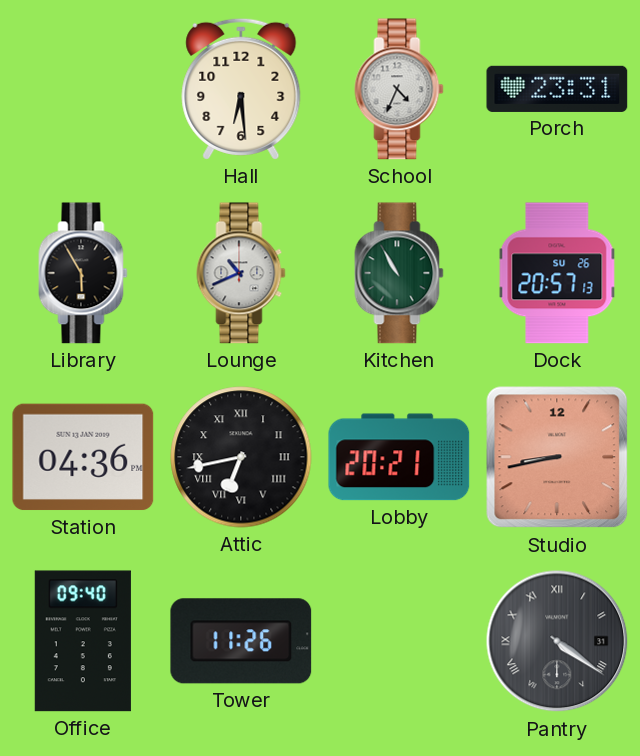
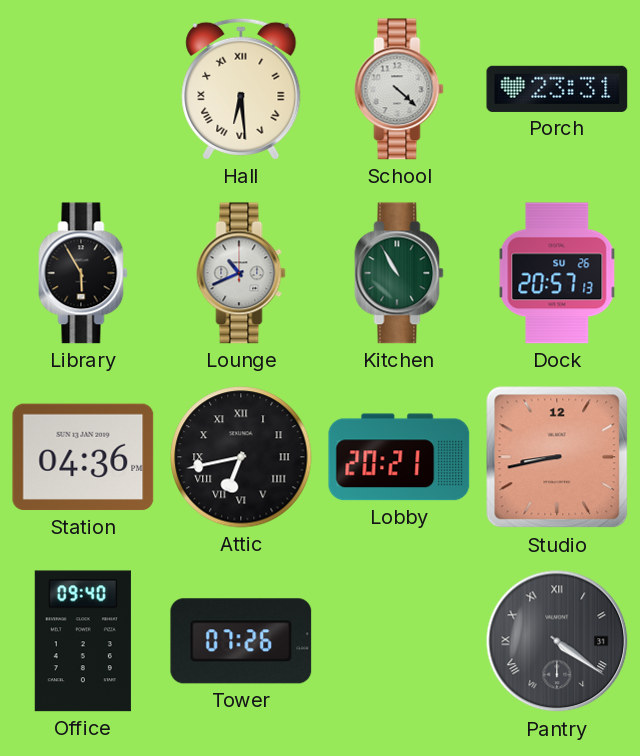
Hall numerals: Arabic -> Roman
School: 4:34 -> 4:22
Tower: 11:26 -> 07:26
